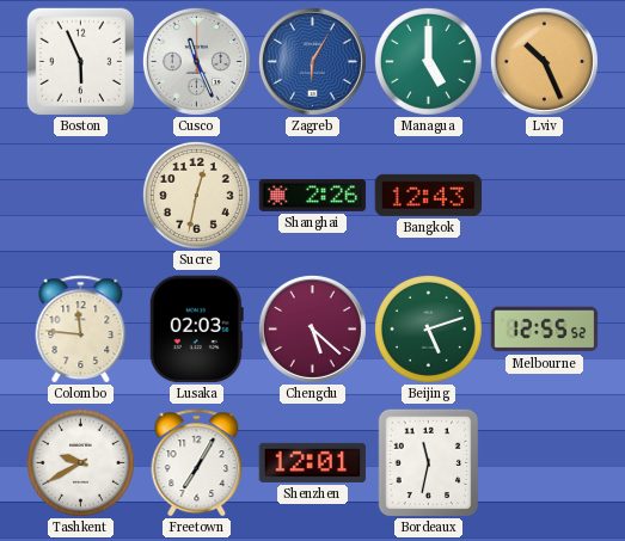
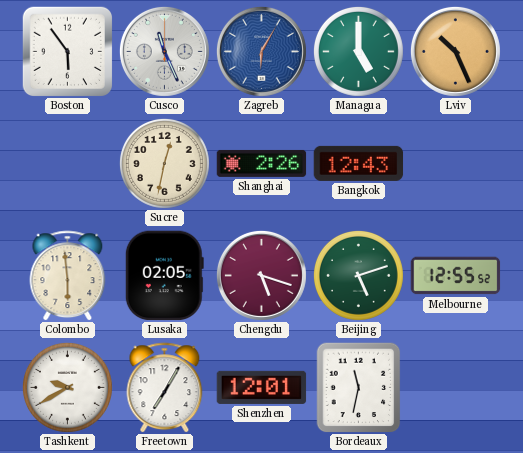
Boston: 5:56 -> 5:54
Colombo: 11:46 -> 5:59
Lusaka: 02:03 -> 02:05
Chengdu: 5:22 -> 5:18
